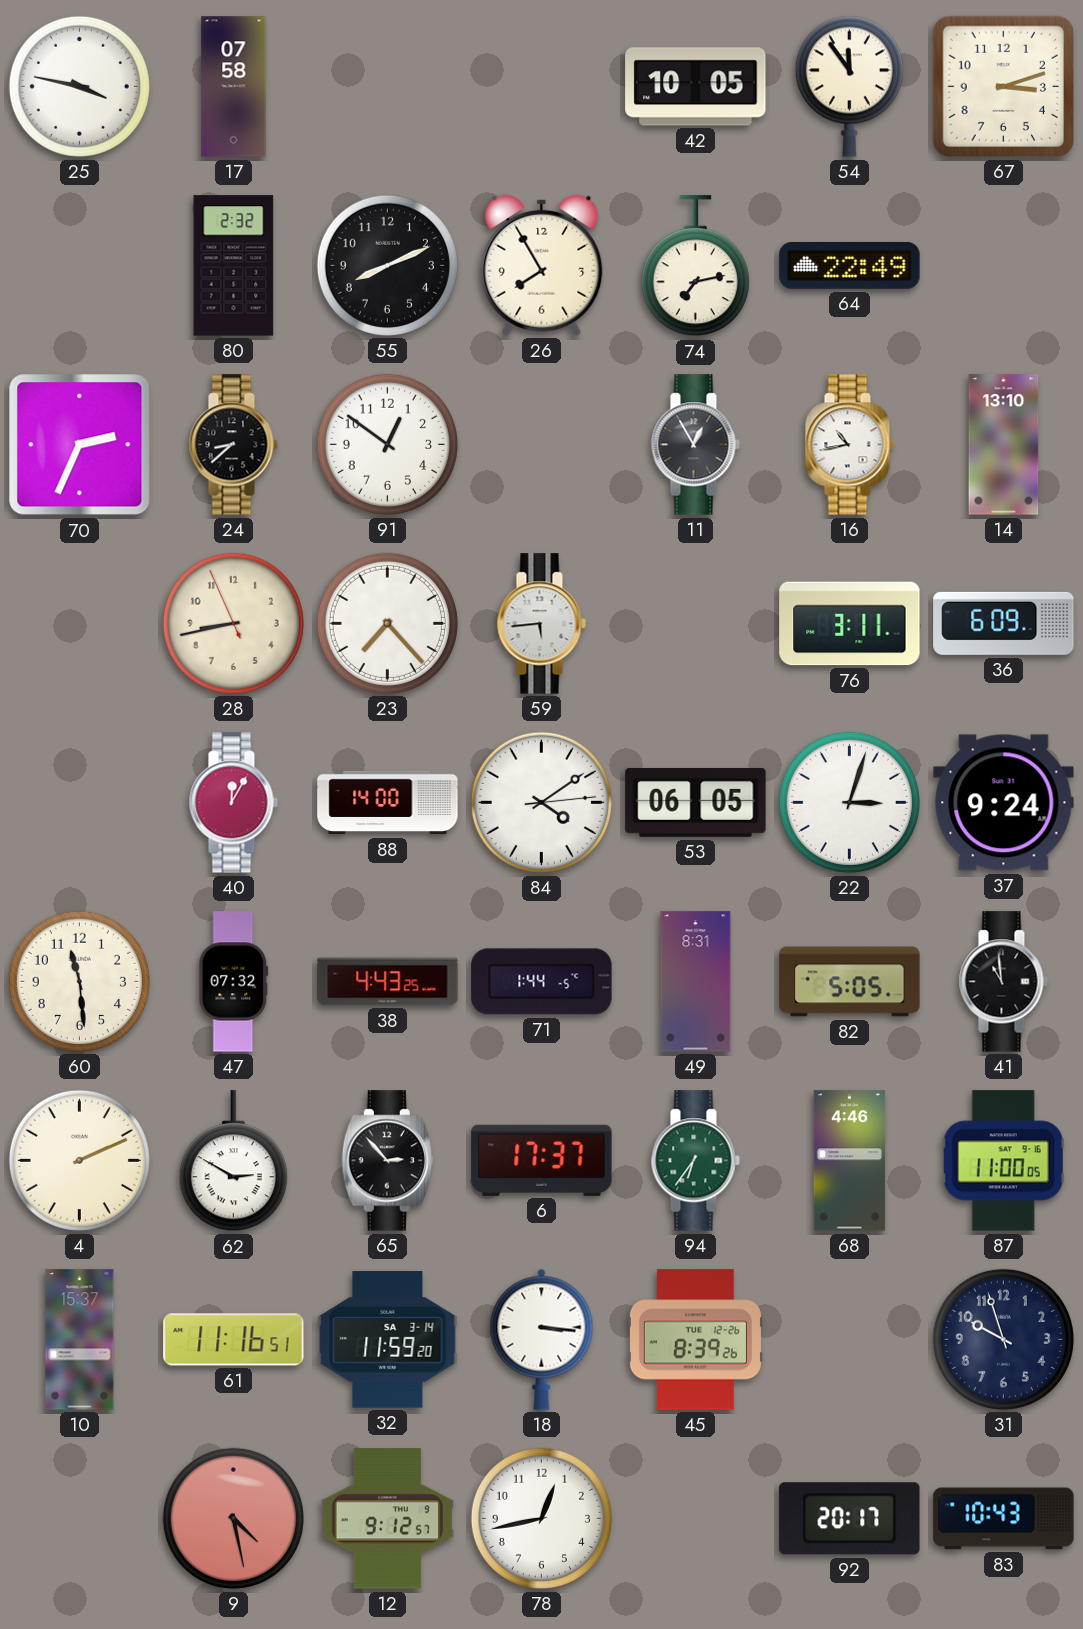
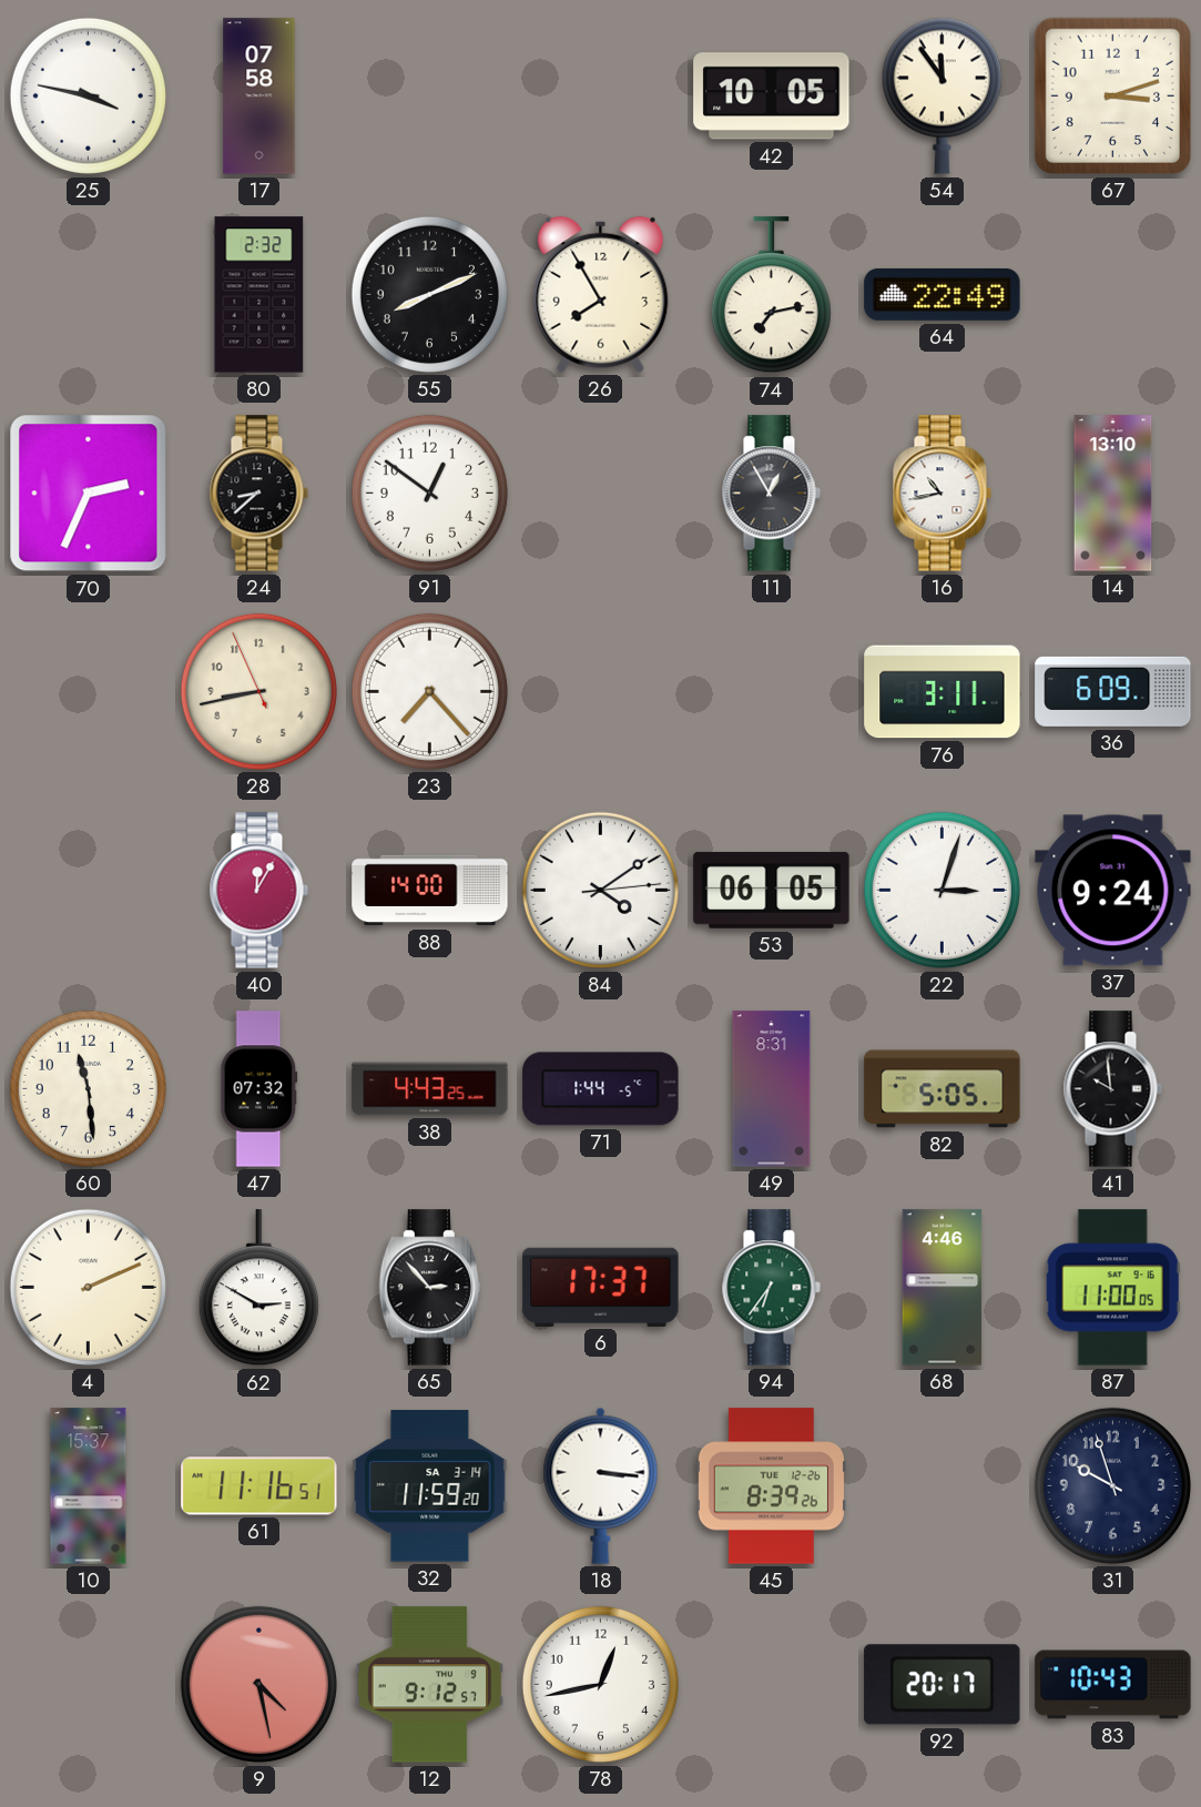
59: 5:44 -> none
41: 10:59 -> 9:59
